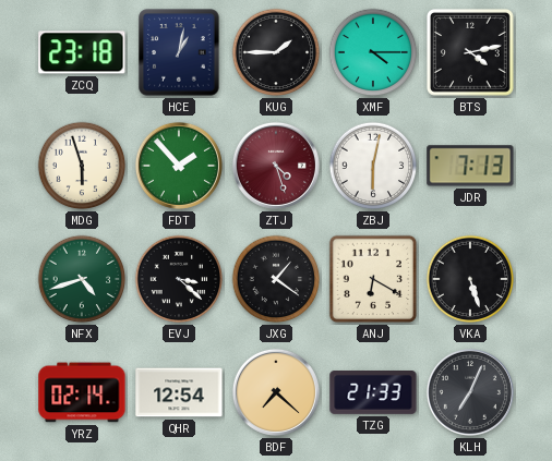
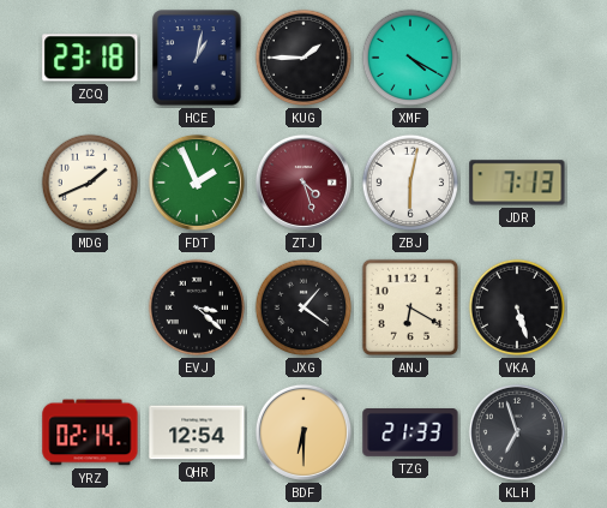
XMF: 4:15 -> 4:20
BTS: 4:13 -> none
MDG: 5:57 -> 1:41
FDT: 1:53 -> 1:56
NFX: 4:42 -> none
BDF: 7:22 -> 6:30
KLH: 7:04 -> 6:57
